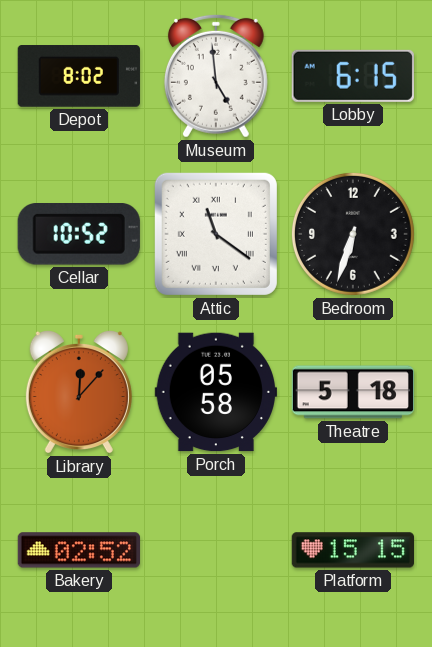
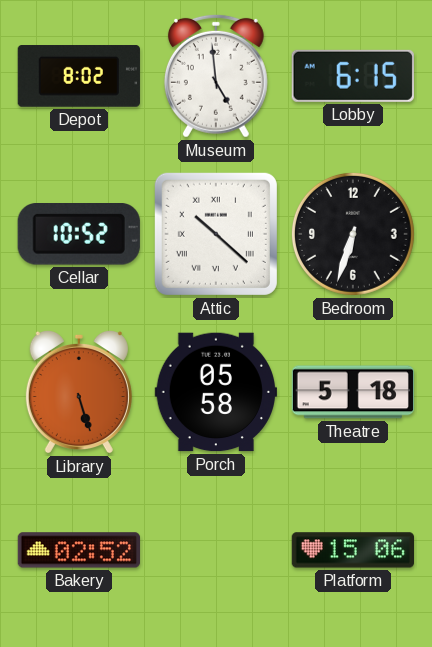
Attic: 11:21 -> 10:22
Library: 12:07 -> 5:27
Platform: 15:15 -> 15:06
